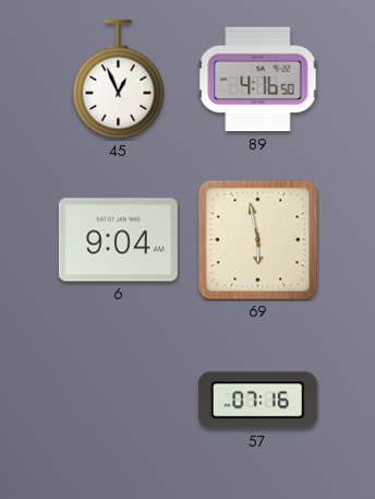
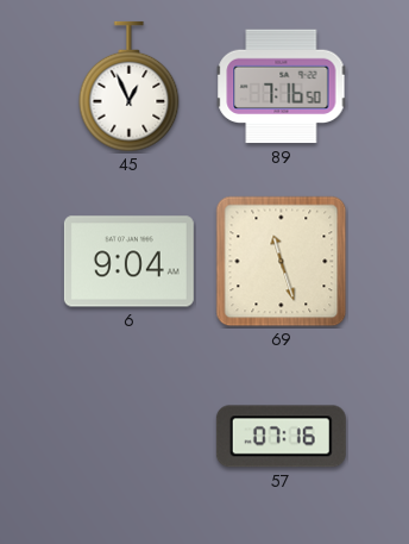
89: 4:16 -> 7:16
69: 5:58 -> 11:27
